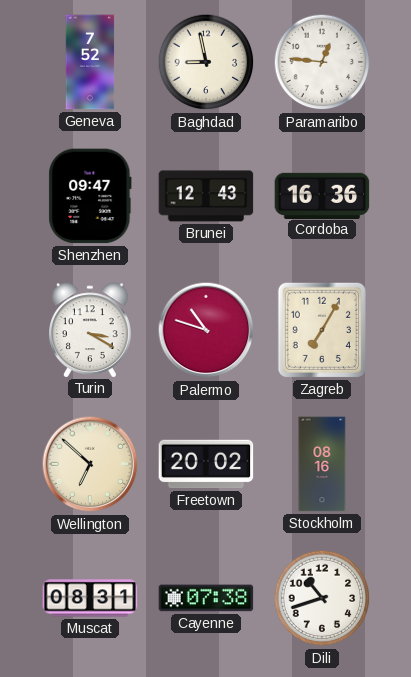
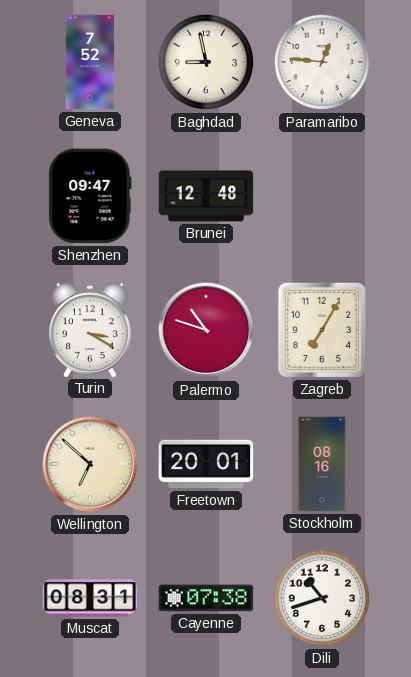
Brunei: 12:43 -> 12:48
Cordoba: 16:36 -> none
Freetown: 20:02 -> 20:01
